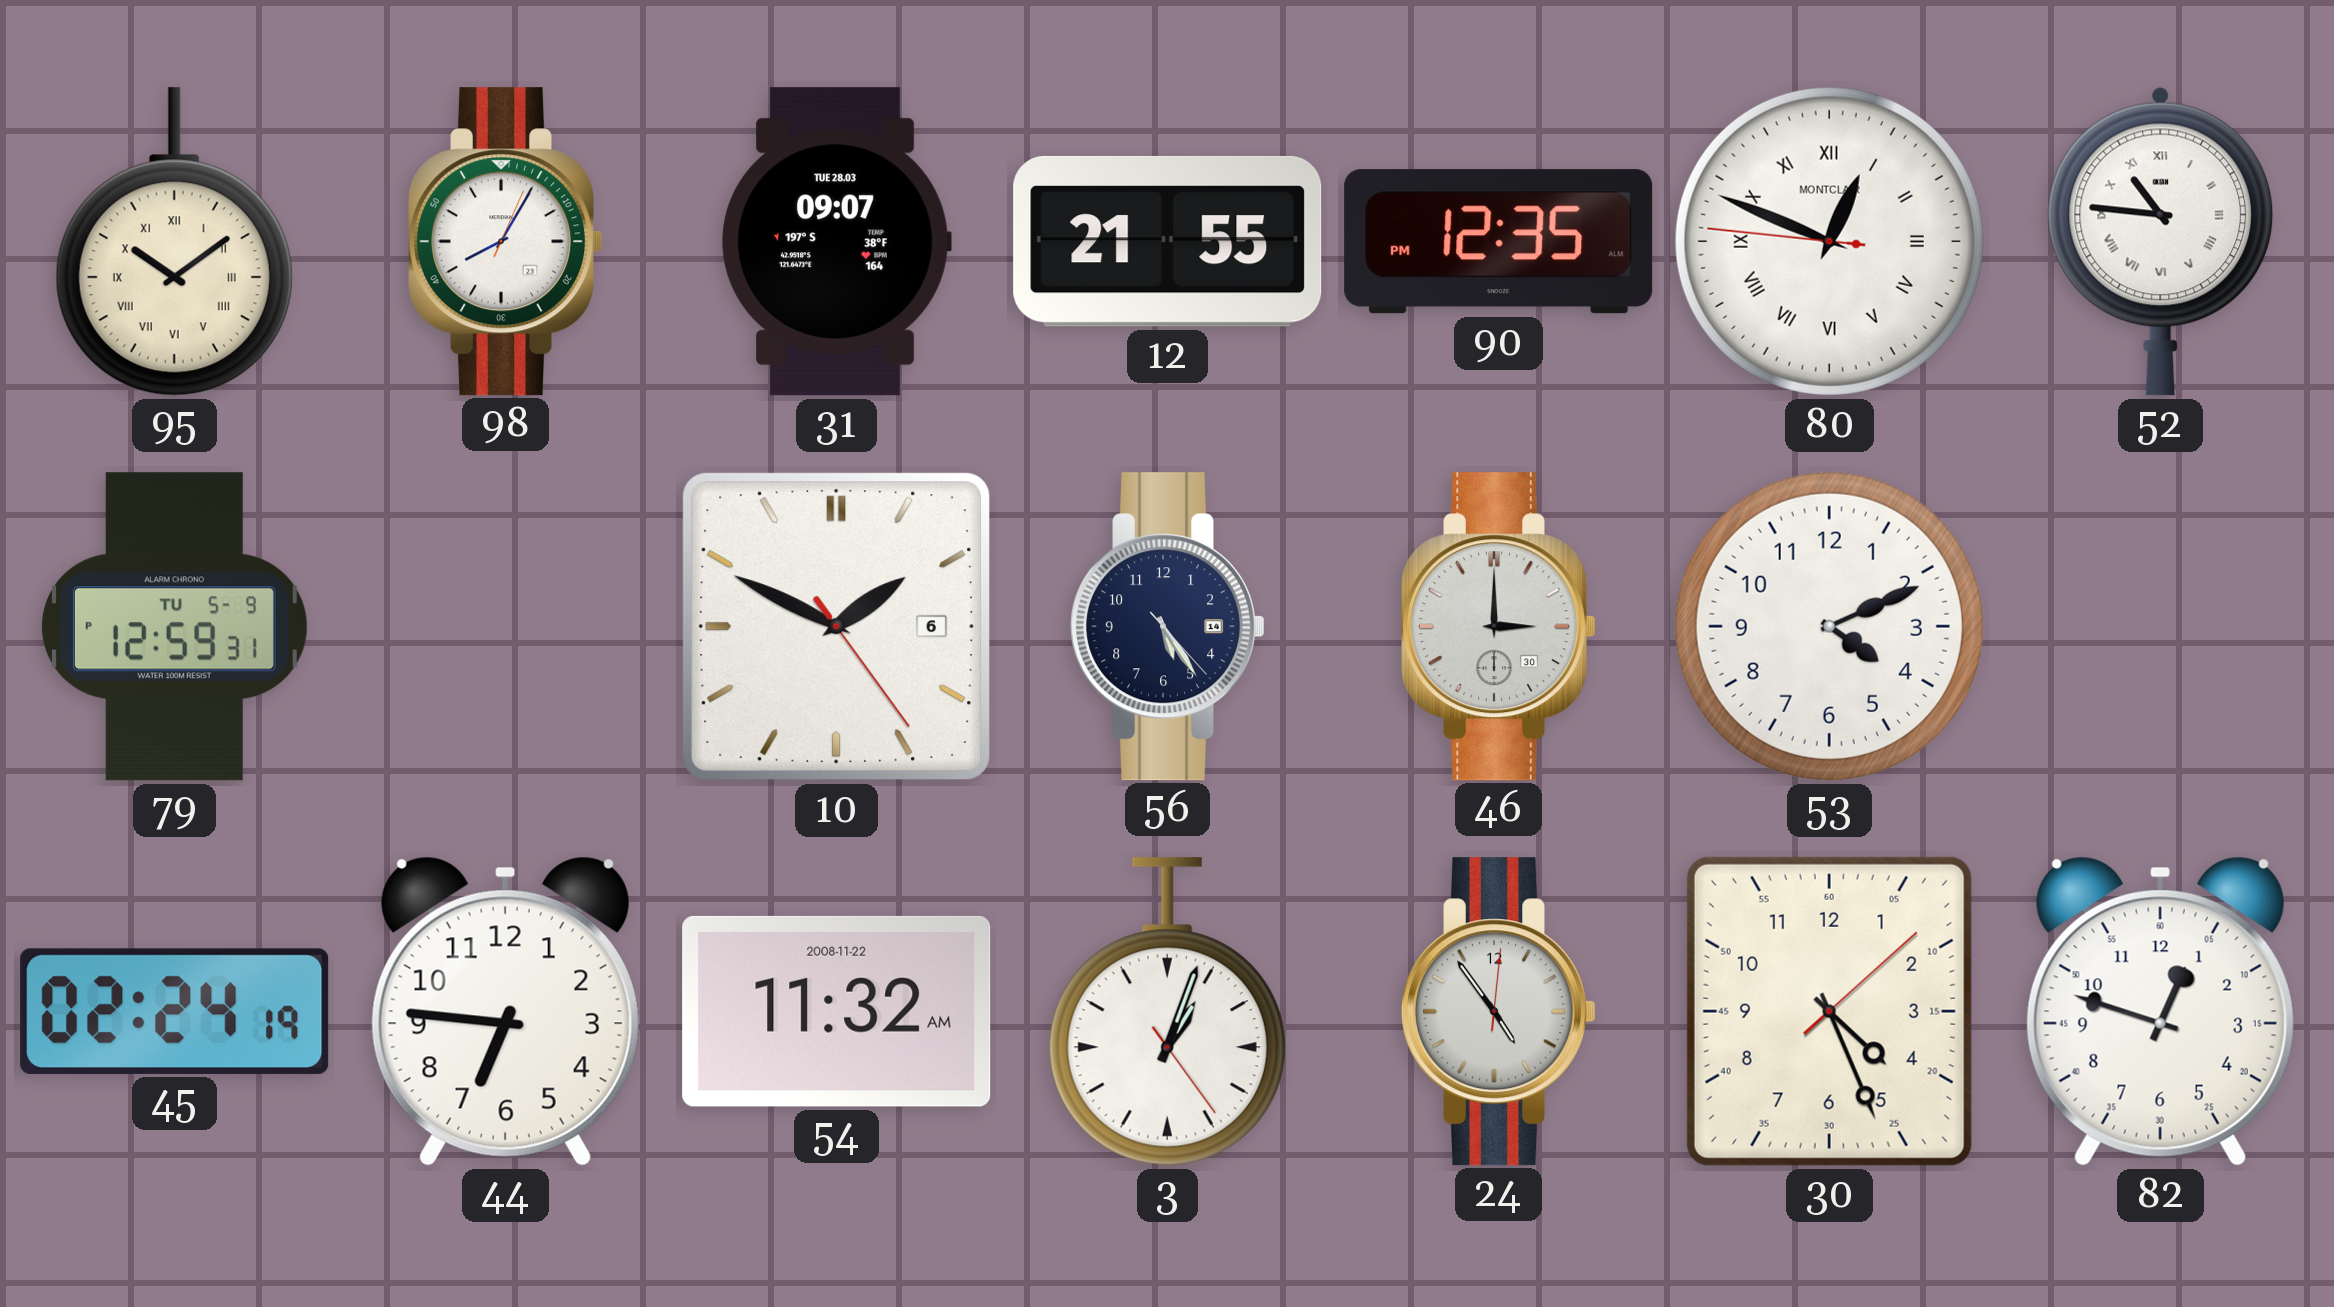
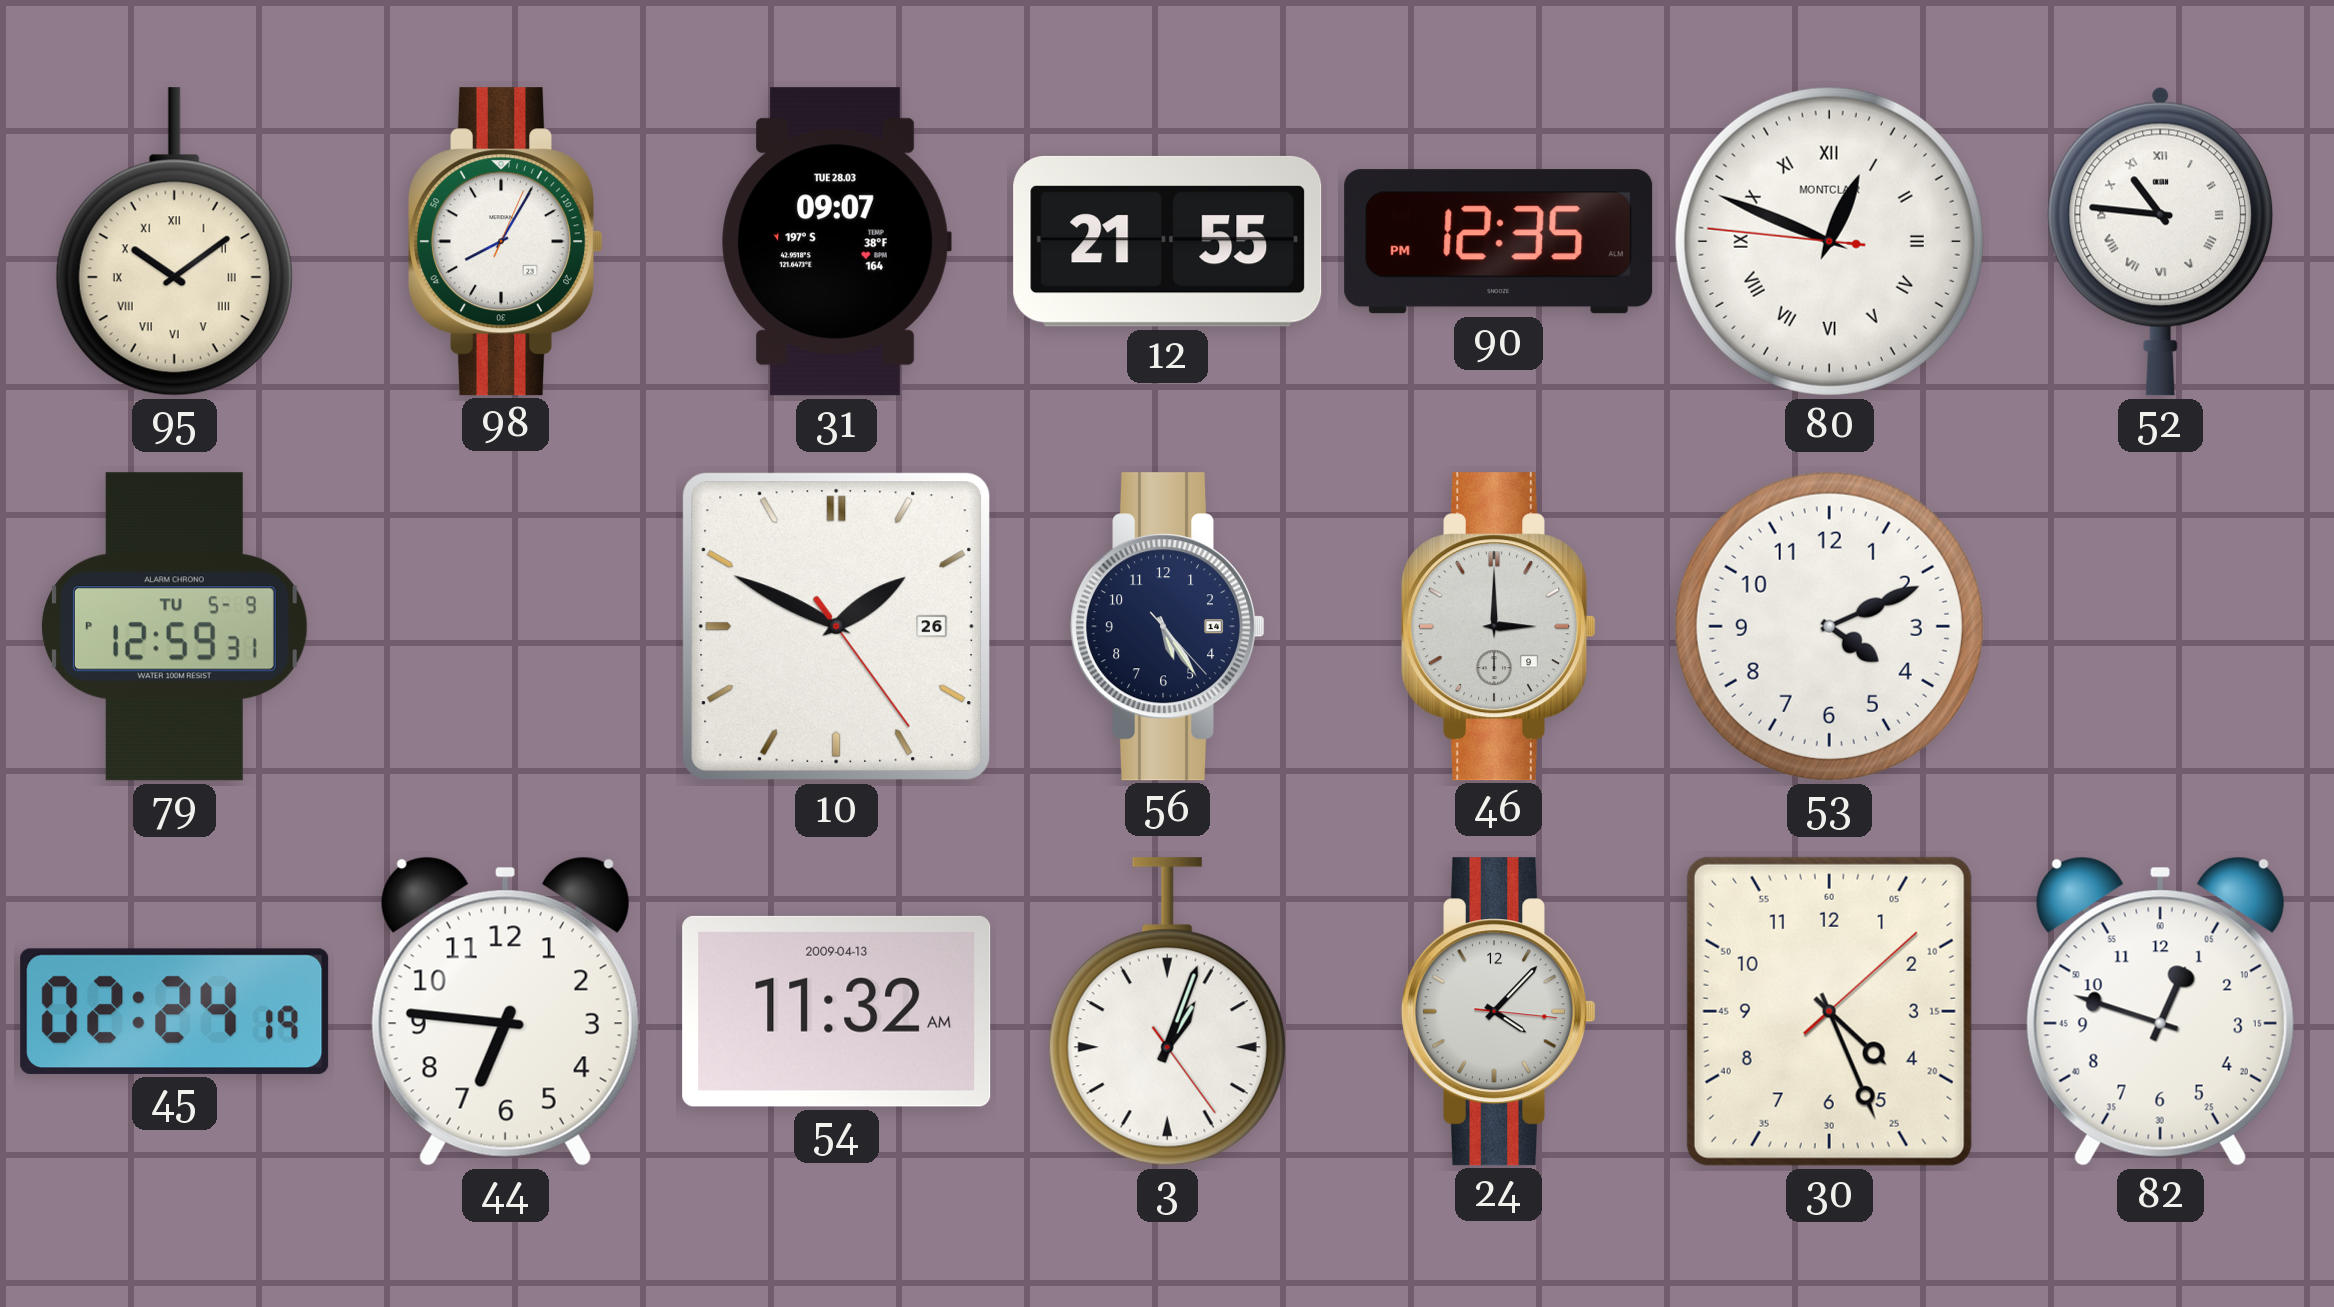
10 date: 6 -> 26
46 date: 30 -> 9
54 date: 2008-11-22 -> 2009-04-13
24: 4:54 -> 4:07
